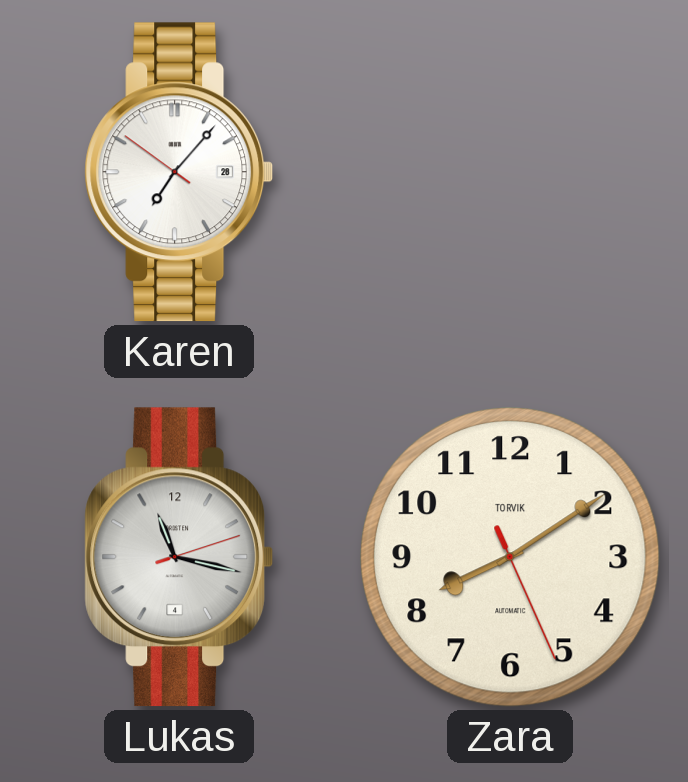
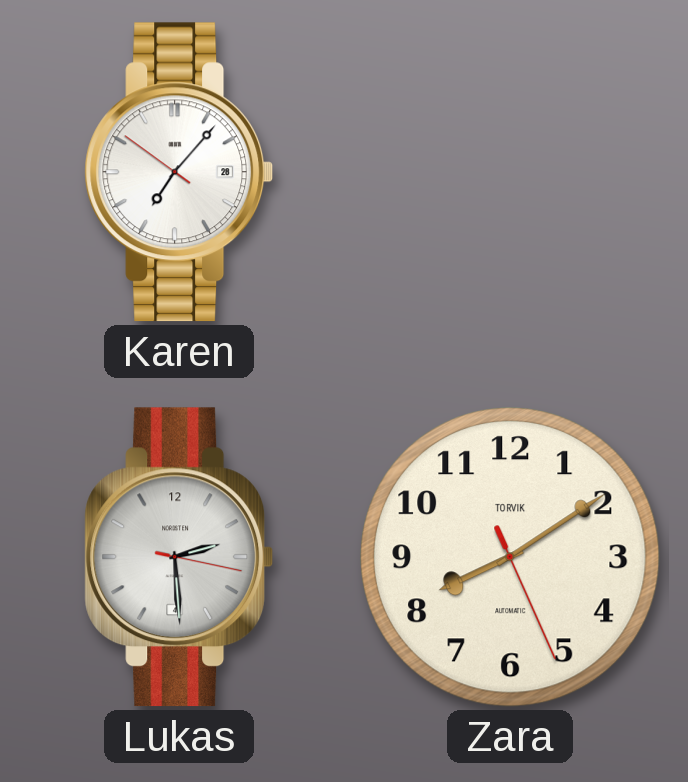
Lukas: 11:17 -> 2:29
